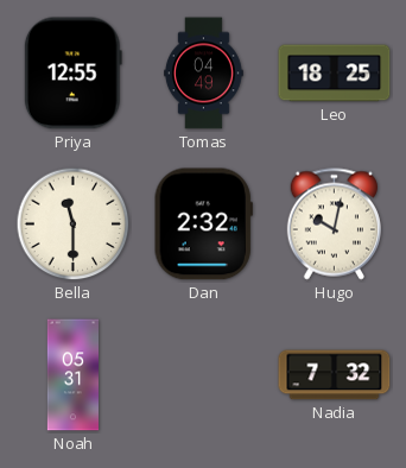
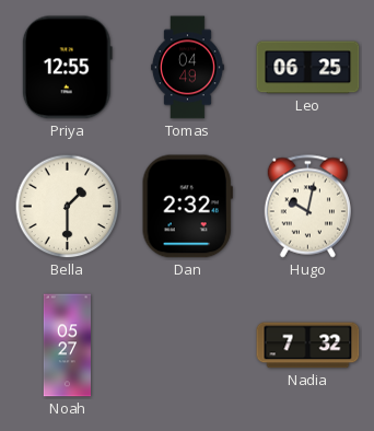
Leo: 18:25 -> 06:25
Bella: 11:30 -> 1:30
Noah: 05:31 -> 05:27
